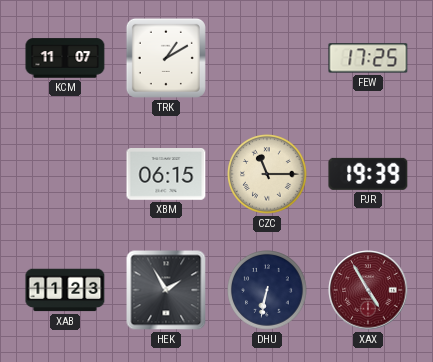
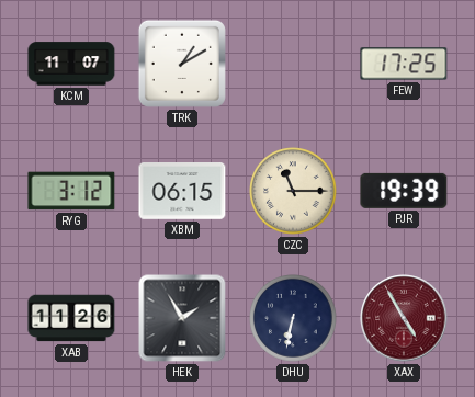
RYG: none -> 3:12
XAB: 11:23 -> 11:26
